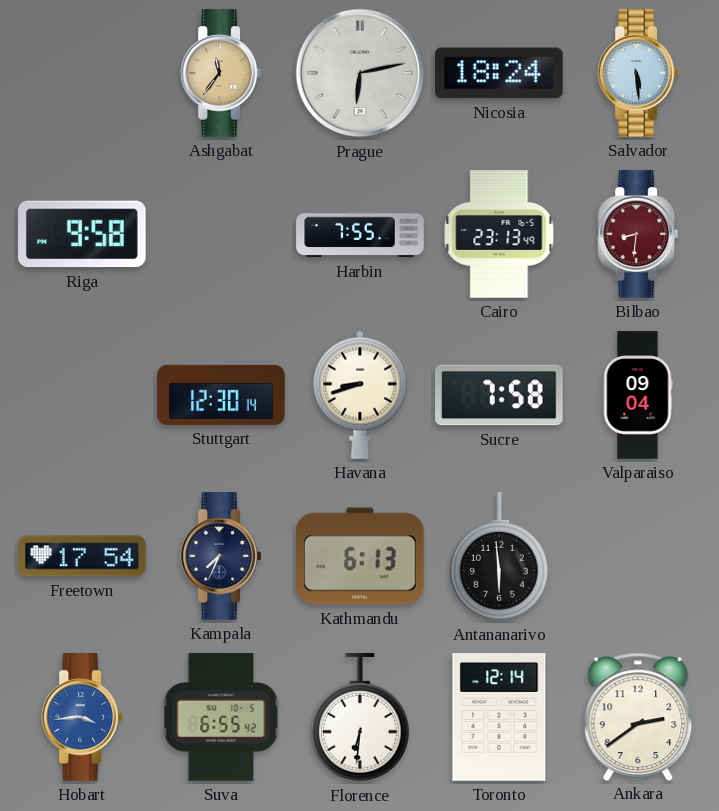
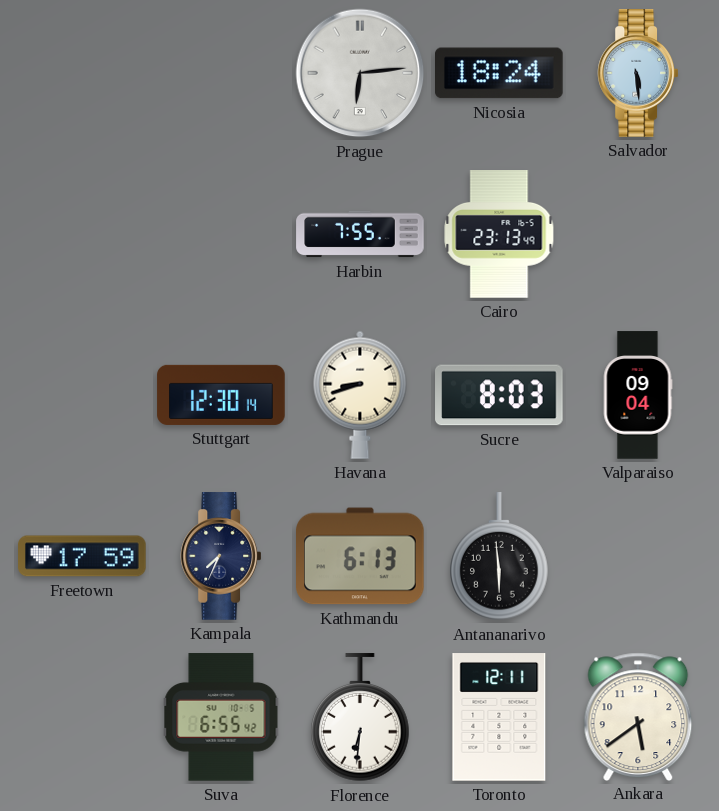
Ashgabat: 11:36 -> none
Prague: 6:13 -> 6:14
Riga: 9:58 -> none
Bilbao: 8:31 -> none
Sucre: 7:58 -> 8:03
Freetown: 17:54 -> 17:59
Hobart: 3:44 -> none
Toronto: 12:14 -> 12:11
Ankara: 2:39 -> 5:39
